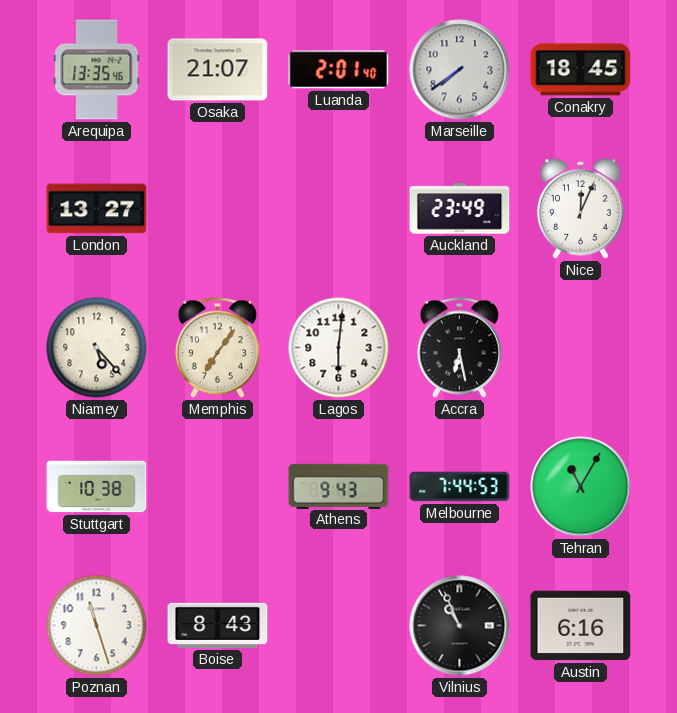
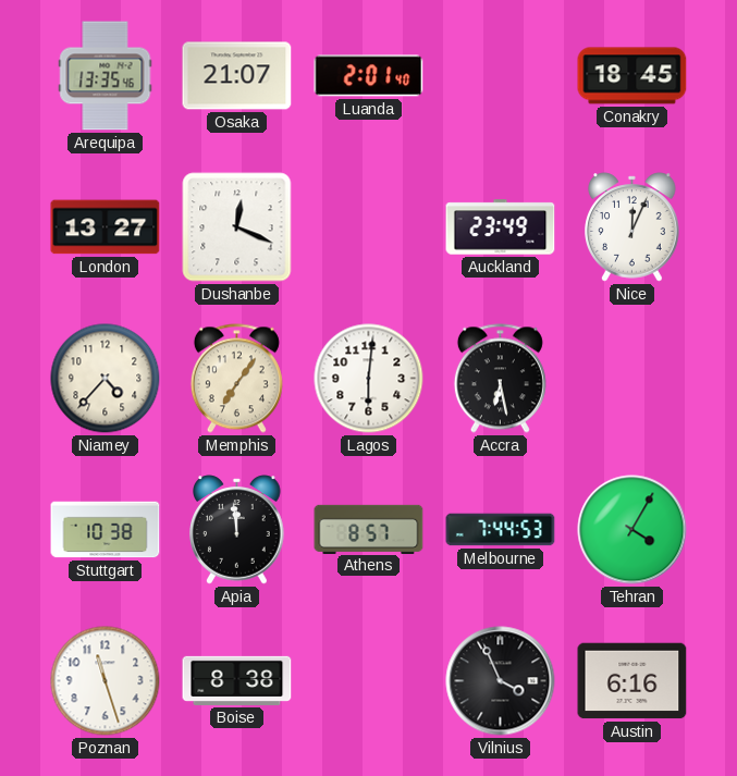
Marseille: 7:39 -> none
Dushanbe: none -> 12:19
Niamey: 5:23 -> 4:37
Apia: none -> 11:59
Athens: 9:43 -> 8:57
Tehran: 11:05 -> 4:05
Boise: 8:43 -> 8:38
Vilnius: 10:56 -> 3:56
